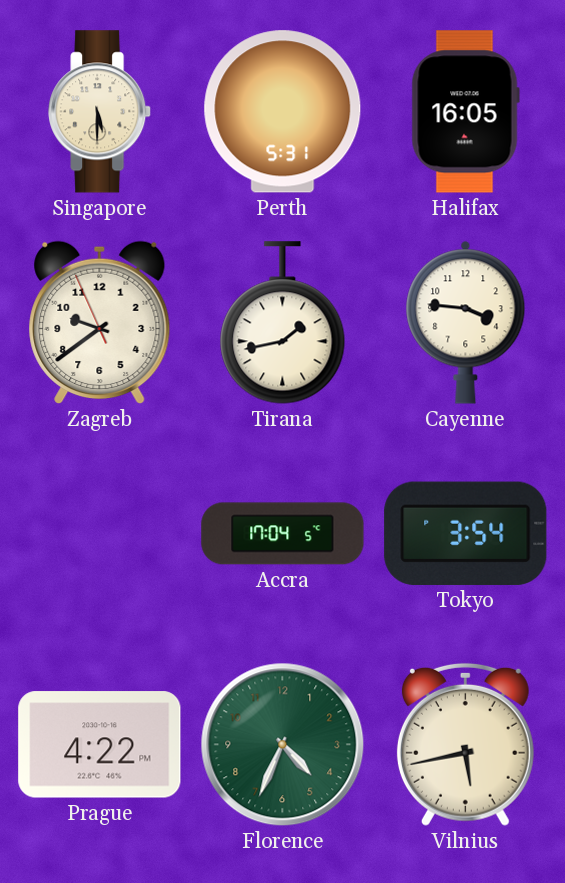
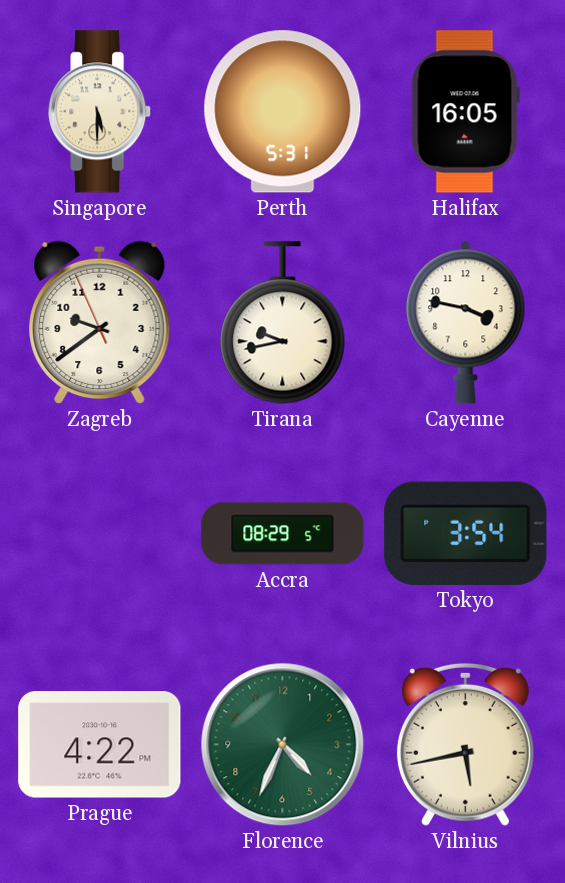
Tirana: 1:43 -> 9:43
Cayenne: 3:46 -> 3:47
Accra: 17:04 -> 08:29
